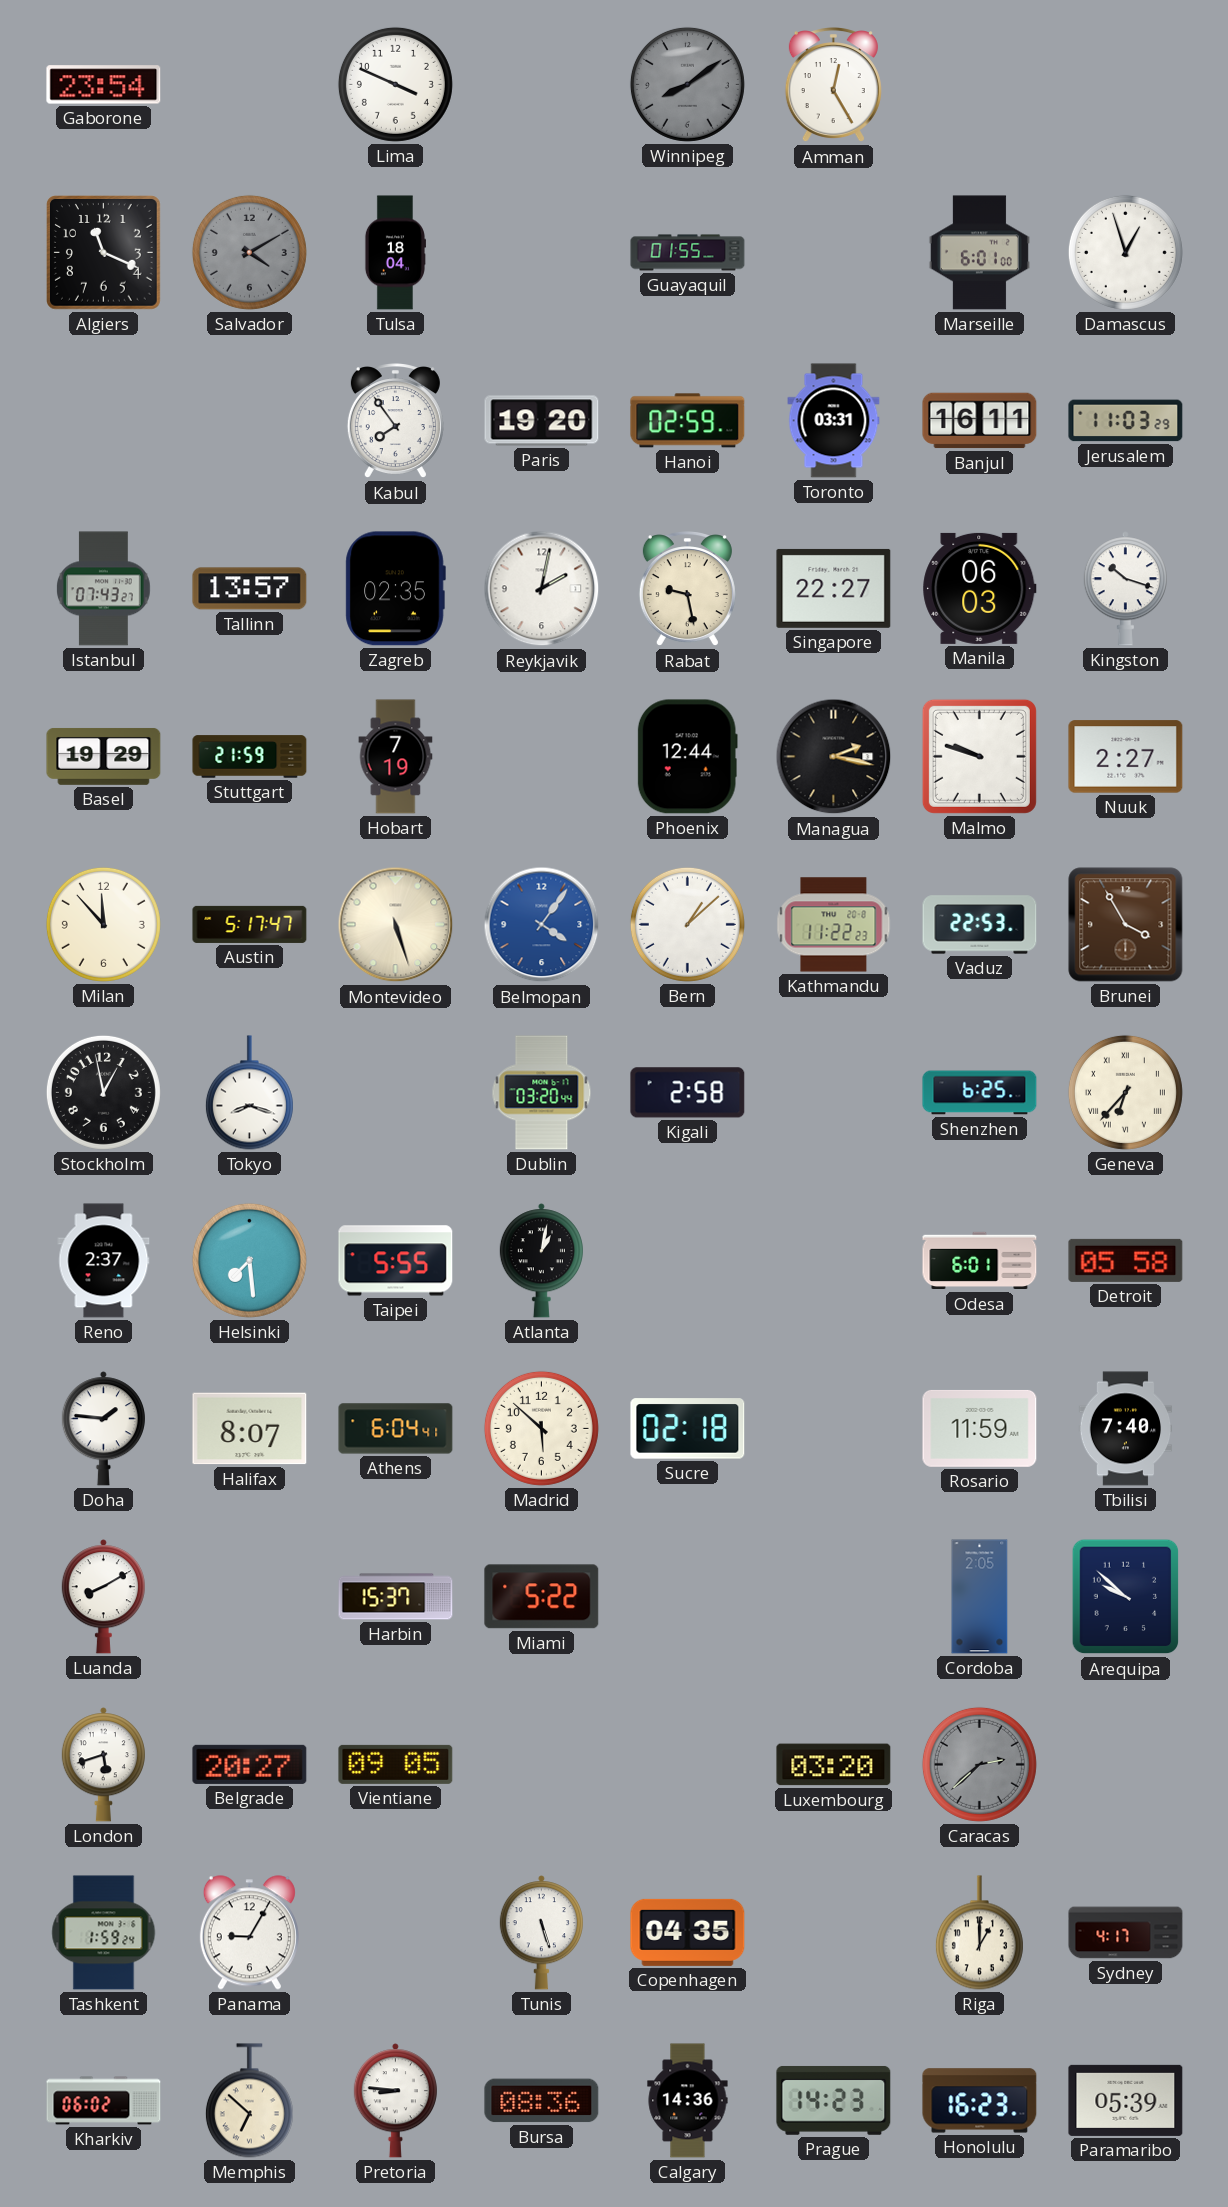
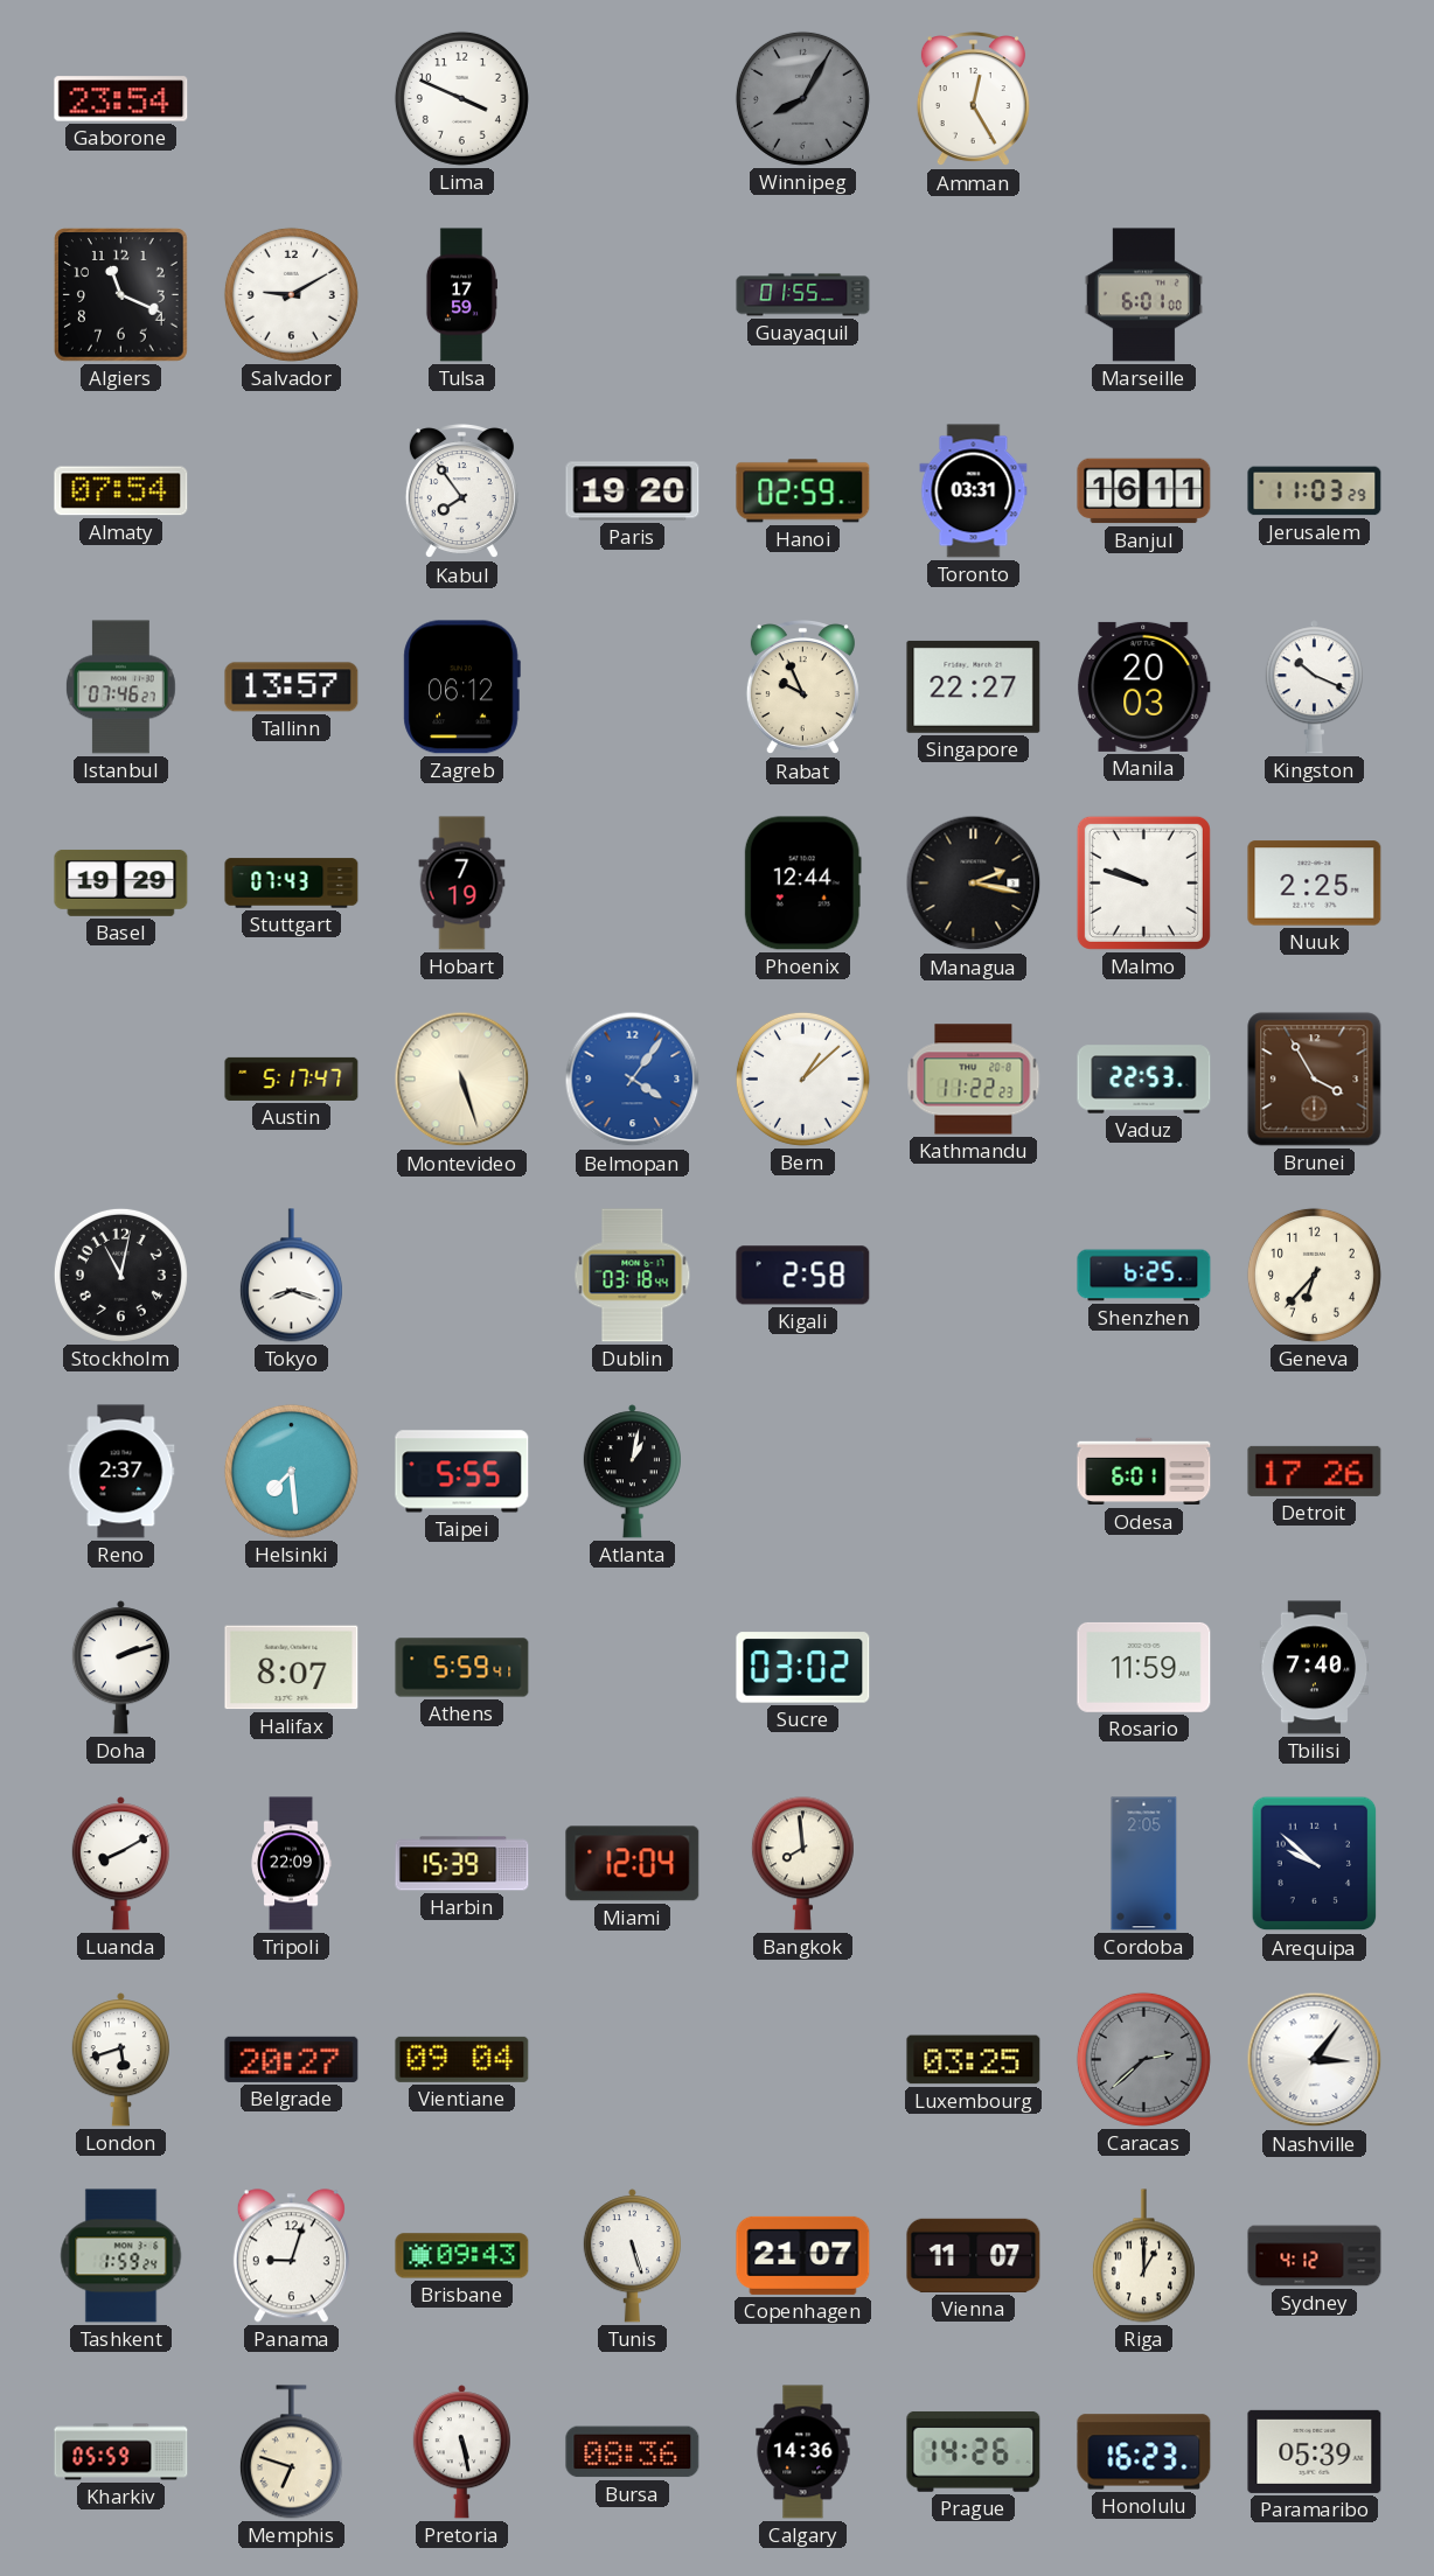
Winnipeg: 8:09 -> 8:05
Salvador: 4:10 -> 9:10
Salvador dial: grey -> white
Tulsa: 18:04 -> 17:59
Damascus: 12:57 -> none
Almaty: none -> 07:54
Istanbul: 07:43 -> 07:46
Zagreb: 02:35 -> 06:12
Reykjavik: 2:02 -> none
Rabat: 9:28 -> 9:56
Manila: 06:03 -> 20:03
Kingston: 10:18 -> 10:19
Stuttgart: 21:59 -> 07:43
Nuuk: 2:27 -> 2:25
Milan: 11:53 -> none
Stockholm: 12:58 -> 11:02
Dublin: 03:20 -> 03:18
Geneva numerals: Roman -> Arabic
Detroit: 05:58 -> 17:26
Doha: 1:46 -> 2:12
Athens: 6:04 -> 5:59
Madrid: 5:52 -> none
Sucre: 02:18 -> 03:02
Tripoli: none -> 22:09
Harbin: 15:37 -> 15:39
Miami: 5:22 -> 12:04
Bangkok: none -> 7:59
Vientiane: 09:05 -> 09:04
Luxembourg: 03:20 -> 03:25
Nashville: none -> 3:06
Panama: 9:05 -> 9:03
Brisbane: none -> 09:43
Copenhagen: 04:35 -> 21:07
Vienna: none -> 11:07
Sydney: 4:17 -> 4:12
Kharkiv: 06:02 -> 05:59
Memphis: 6:52 -> 6:48
Pretoria: 8:46 -> 5:28
Prague: 14:23 -> 14:26
